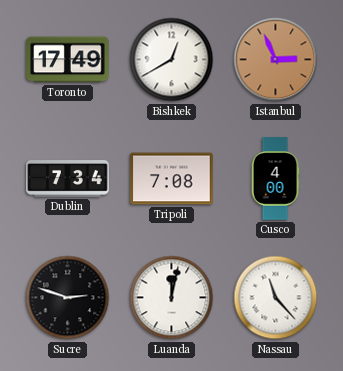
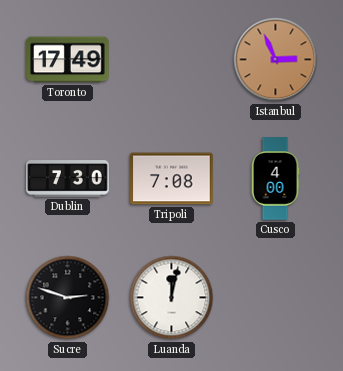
Bishkek: 12:40 -> none
Dublin: 7:34 -> 7:30
Nassau: 11:23 -> none
